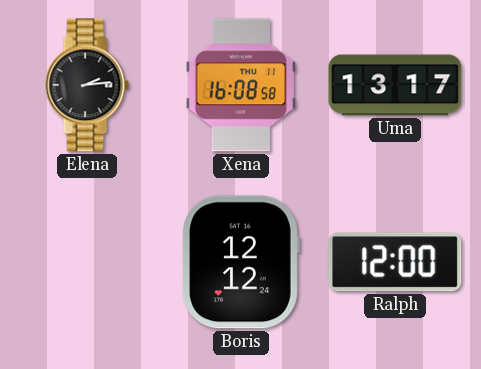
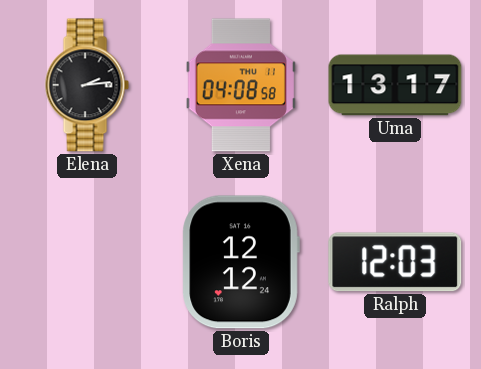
Xena: 16:08 -> 04:08
Ralph: 12:00 -> 12:03
